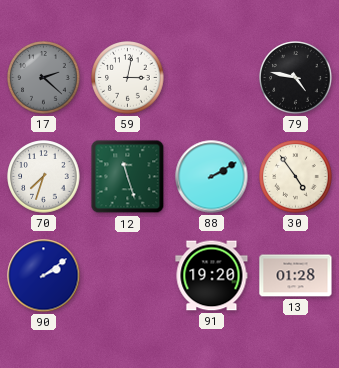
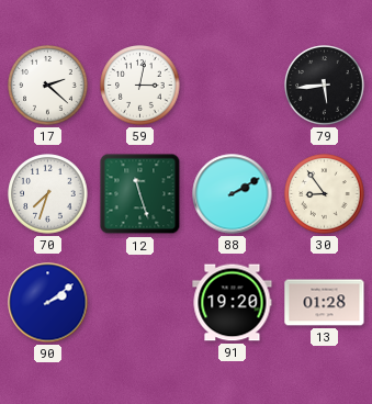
17 dial: grey -> white
79: 4:47 -> 5:44
30: 4:54 -> 8:54
